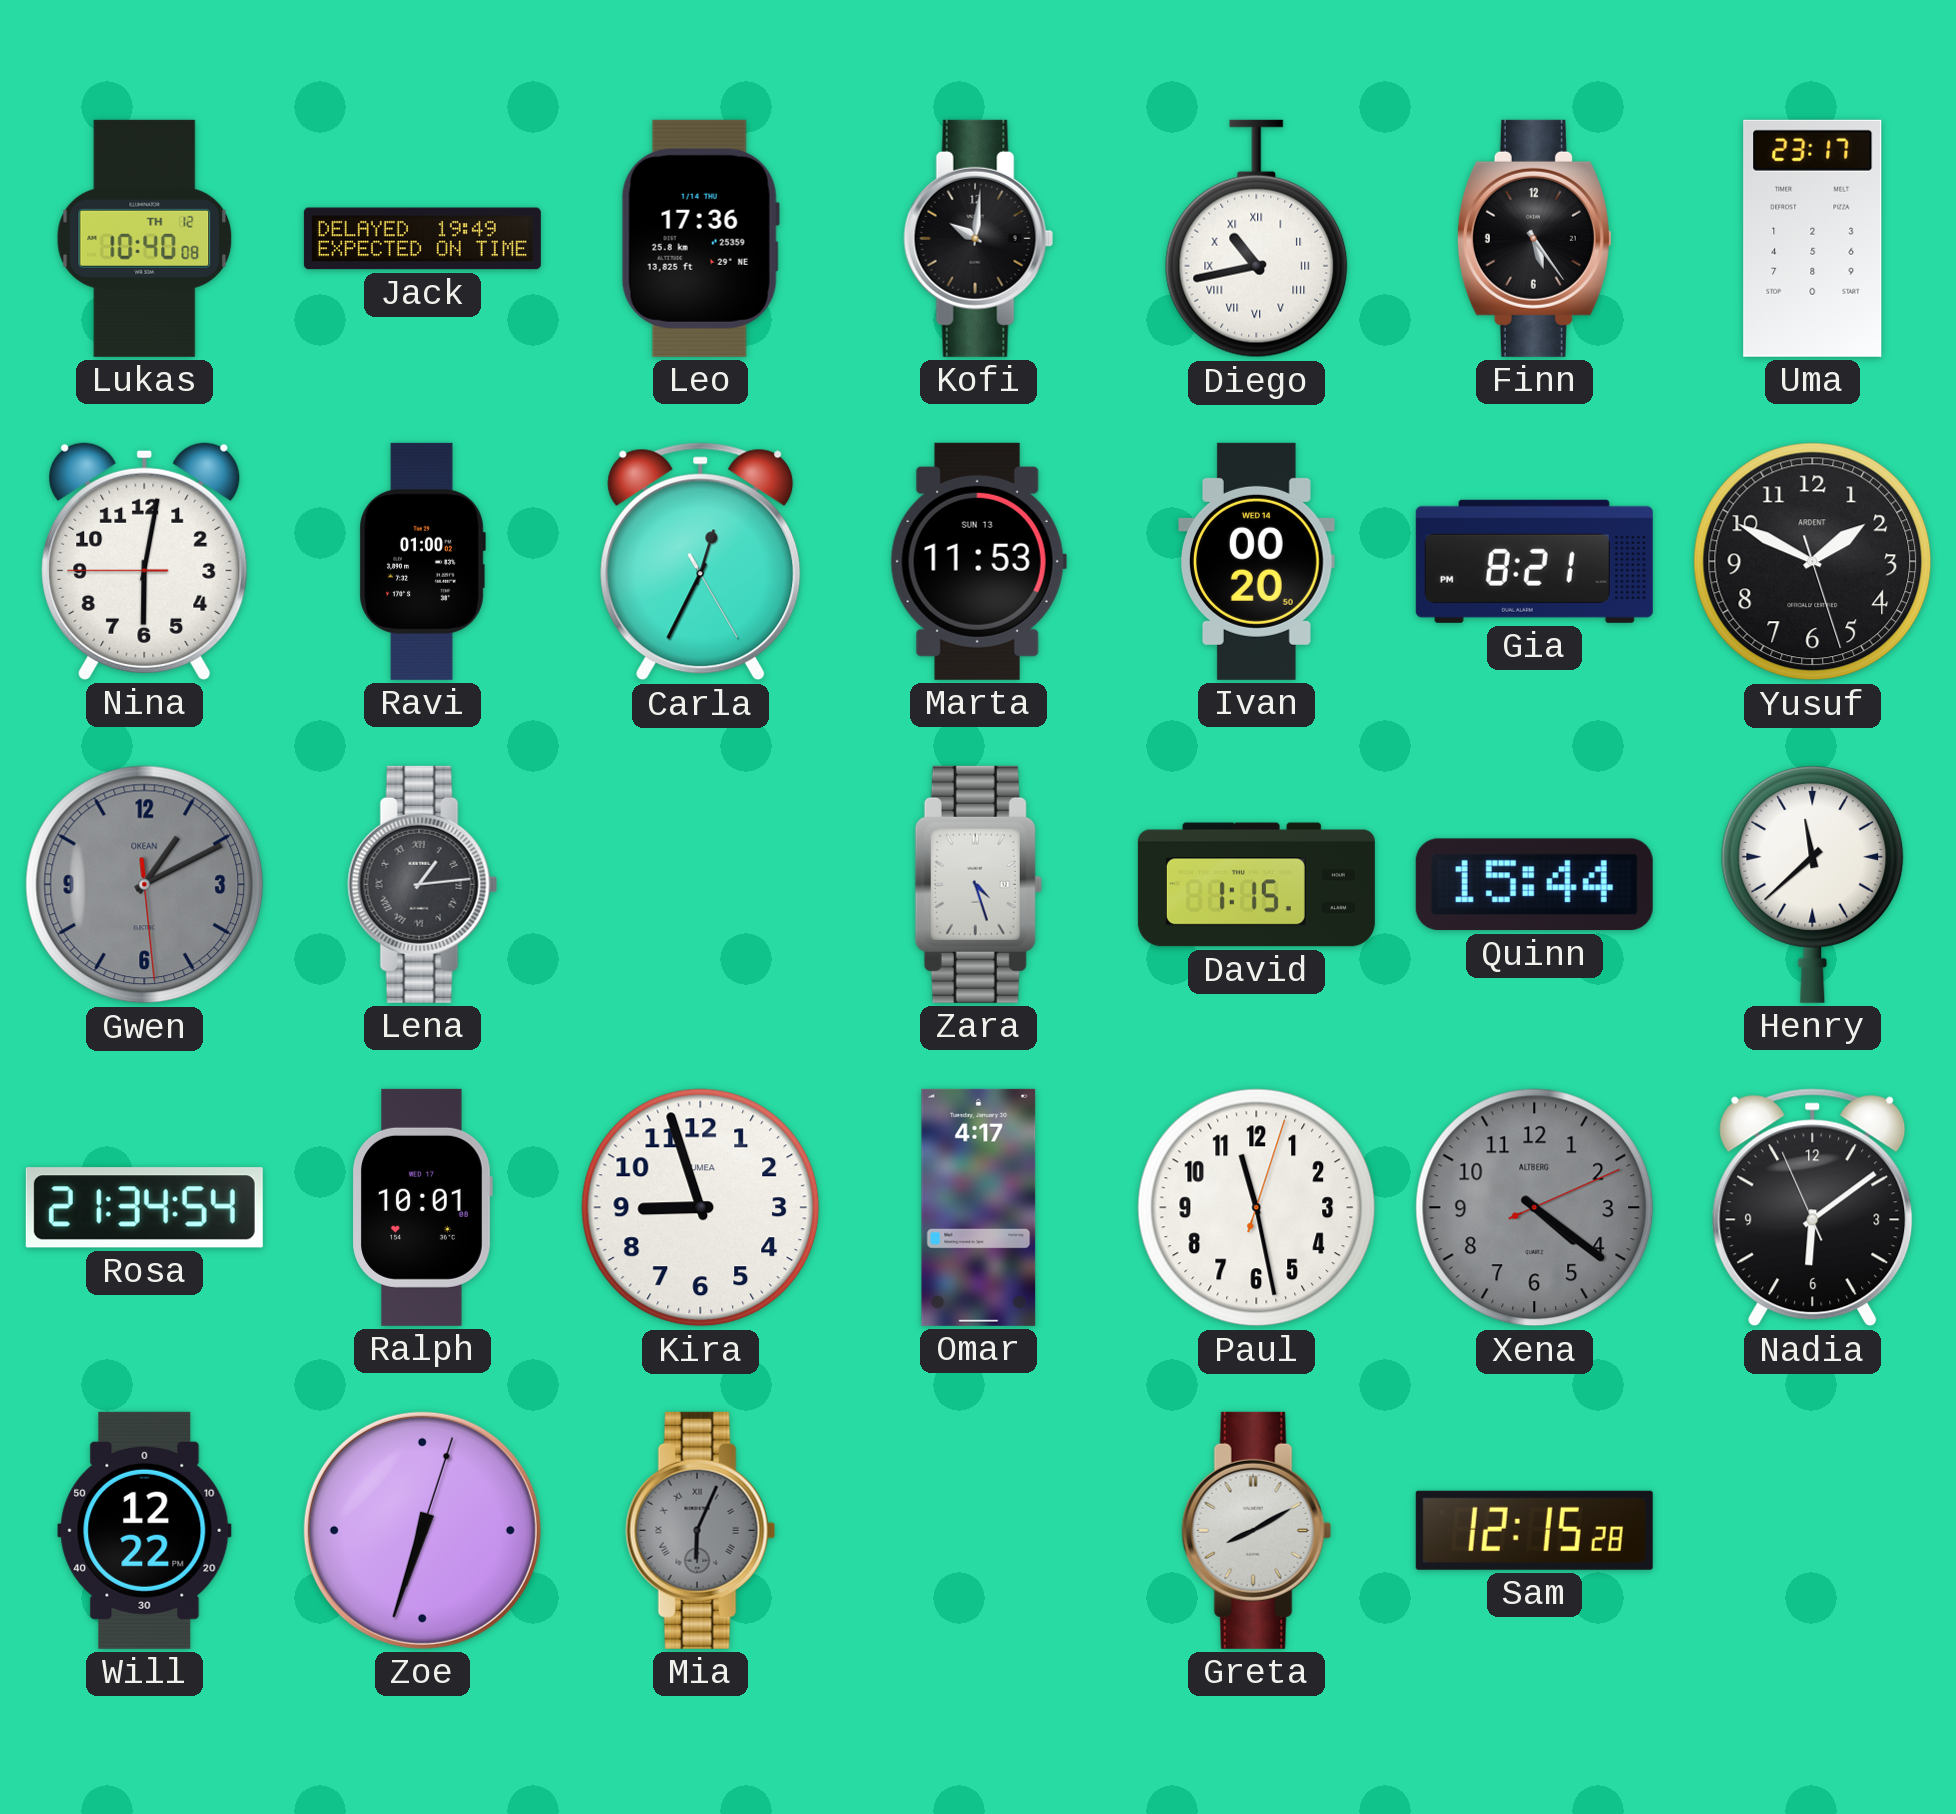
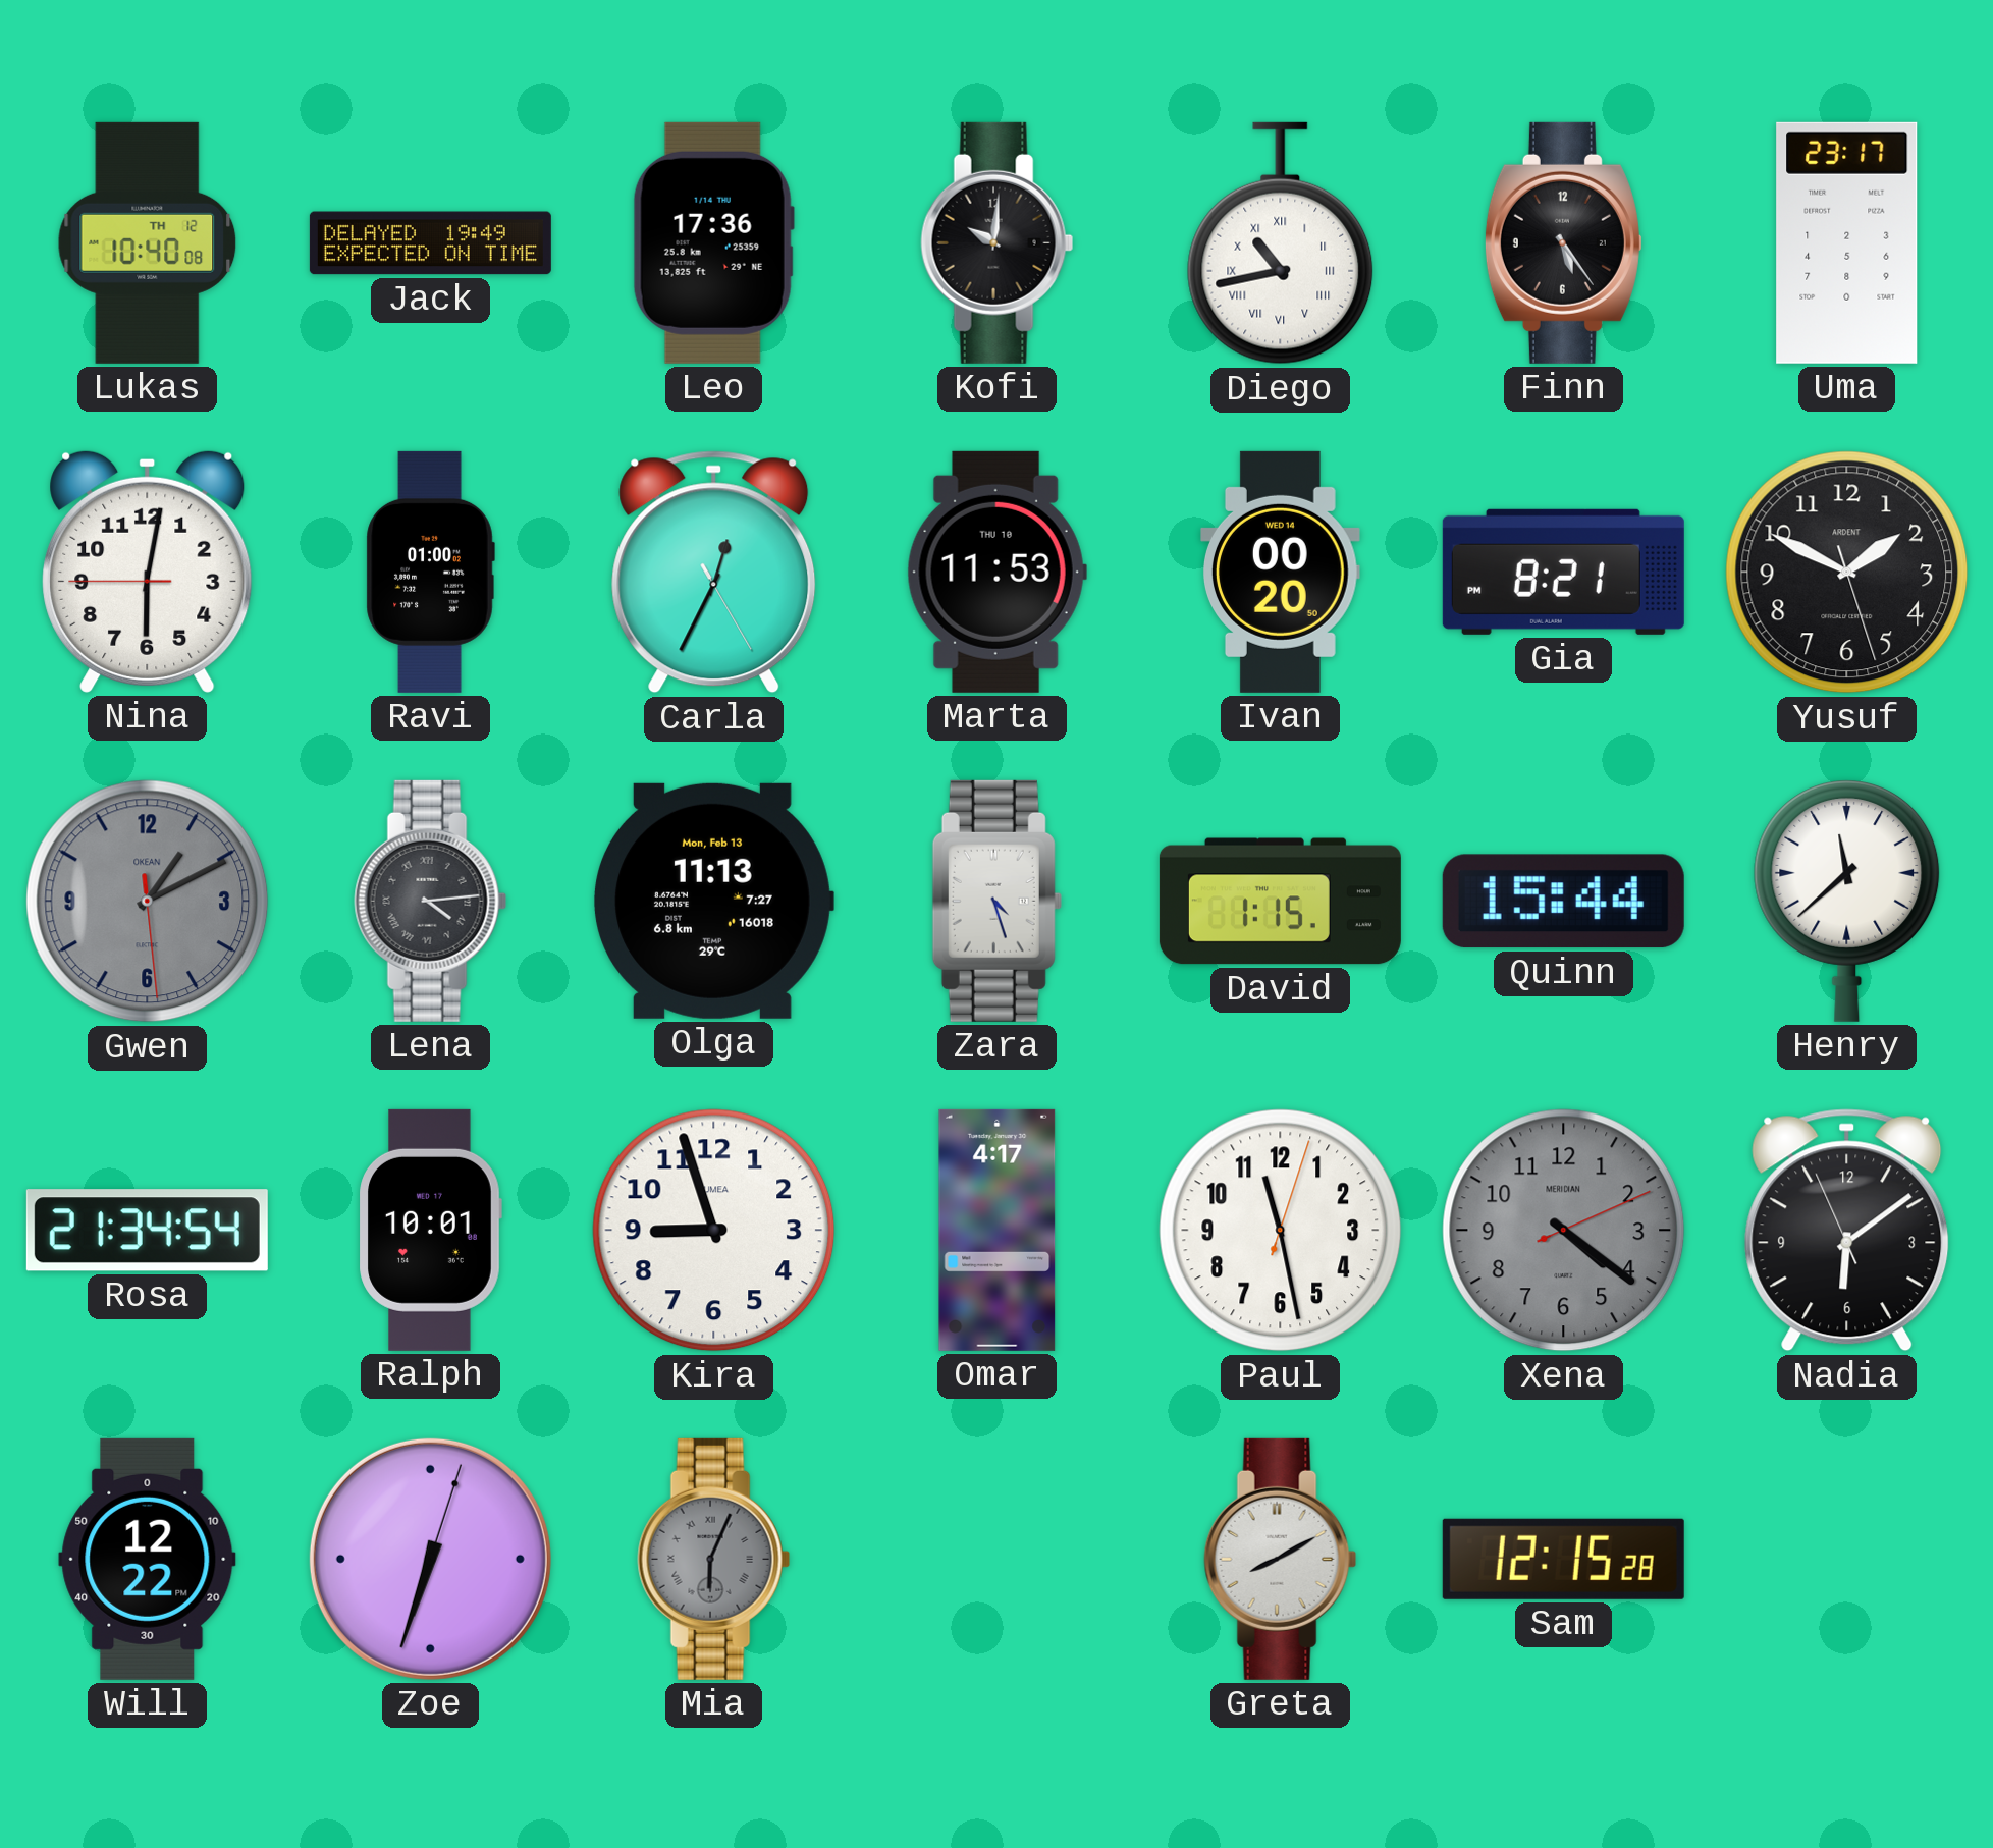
Marta date: SUN 13 -> THU 10
Lena: 1:14 -> 4:14
Olga: none -> 11:13
Xena brand: ALTBERG -> MERIDIAN
